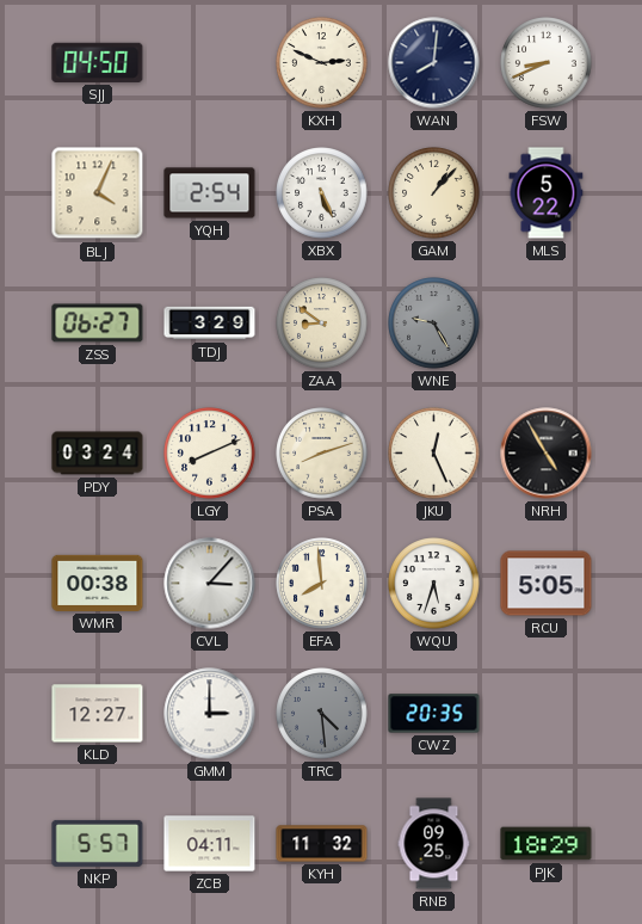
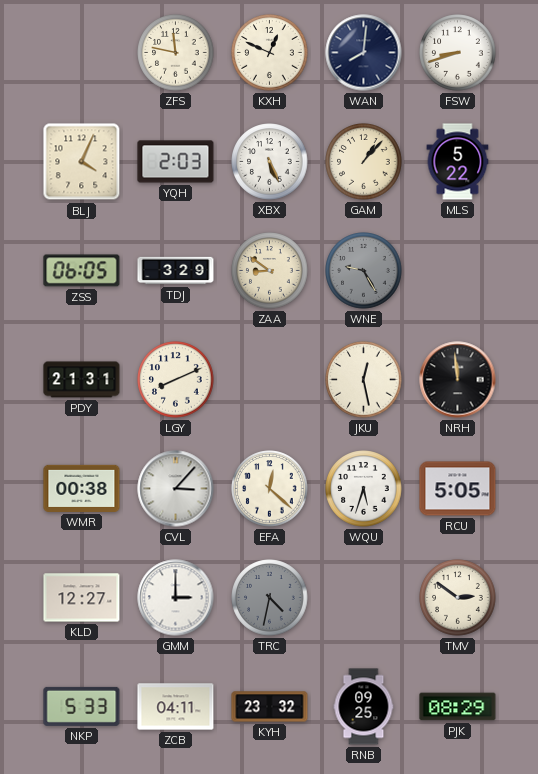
SJJ: 04:50 -> none
ZFS: none -> 11:47
KXH: 2:49 -> 12:49
FSW: 8:41 -> 8:42
YQH: 2:54 -> 2:03
ZSS: 06:27 -> 06:05
PDY: 03:24 -> 21:31
PSA: 8:12 -> none
JKU: 12:26 -> 12:28
NRH: 4:55 -> 11:59
EFA: 7:59 -> 12:22
TRC: 4:29 -> 4:32
CWZ: 20:35 -> none
TMV: none -> 2:51
NKP: 5:57 -> 5:33
KYH: 11:32 -> 23:32
PJK: 18:29 -> 08:29
